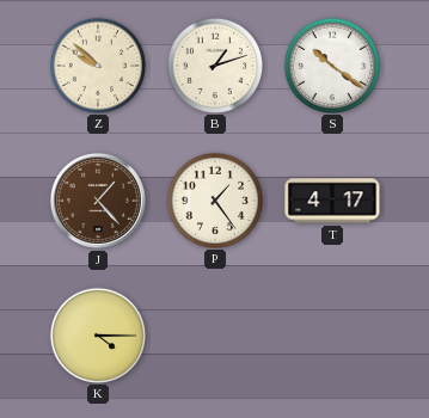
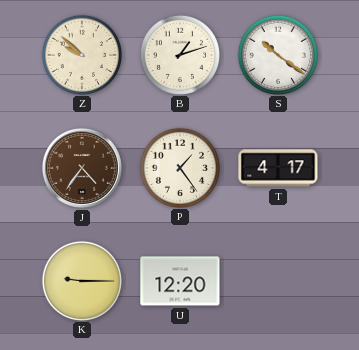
J: 1:23 -> 4:36
K: 4:15 -> 9:15
U: none -> 12:20
